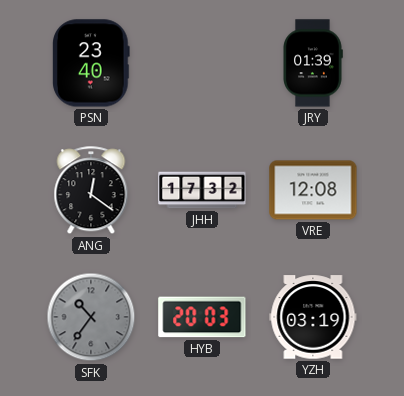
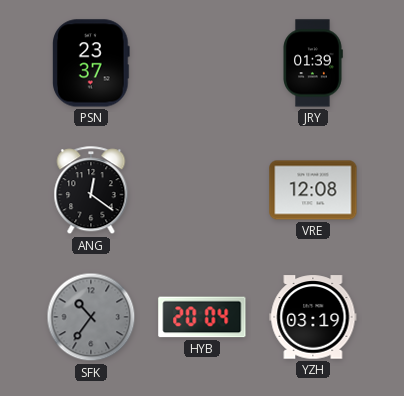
PSN: 23:40 -> 23:37
JHH: 17:32 -> none
HYB: 20:03 -> 20:04
